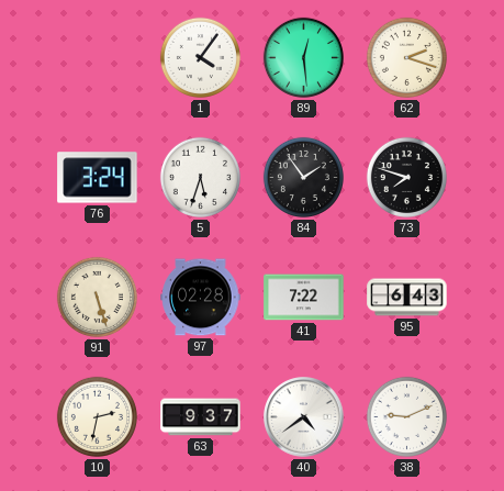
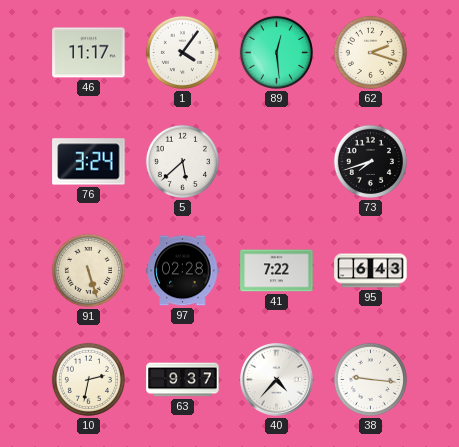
46: none -> 11:17
5: 5:33 -> 5:38
84: 1:54 -> none
73: 7:48 -> 7:42
40: 4:39 -> 4:37
38: 9:11 -> 9:16
